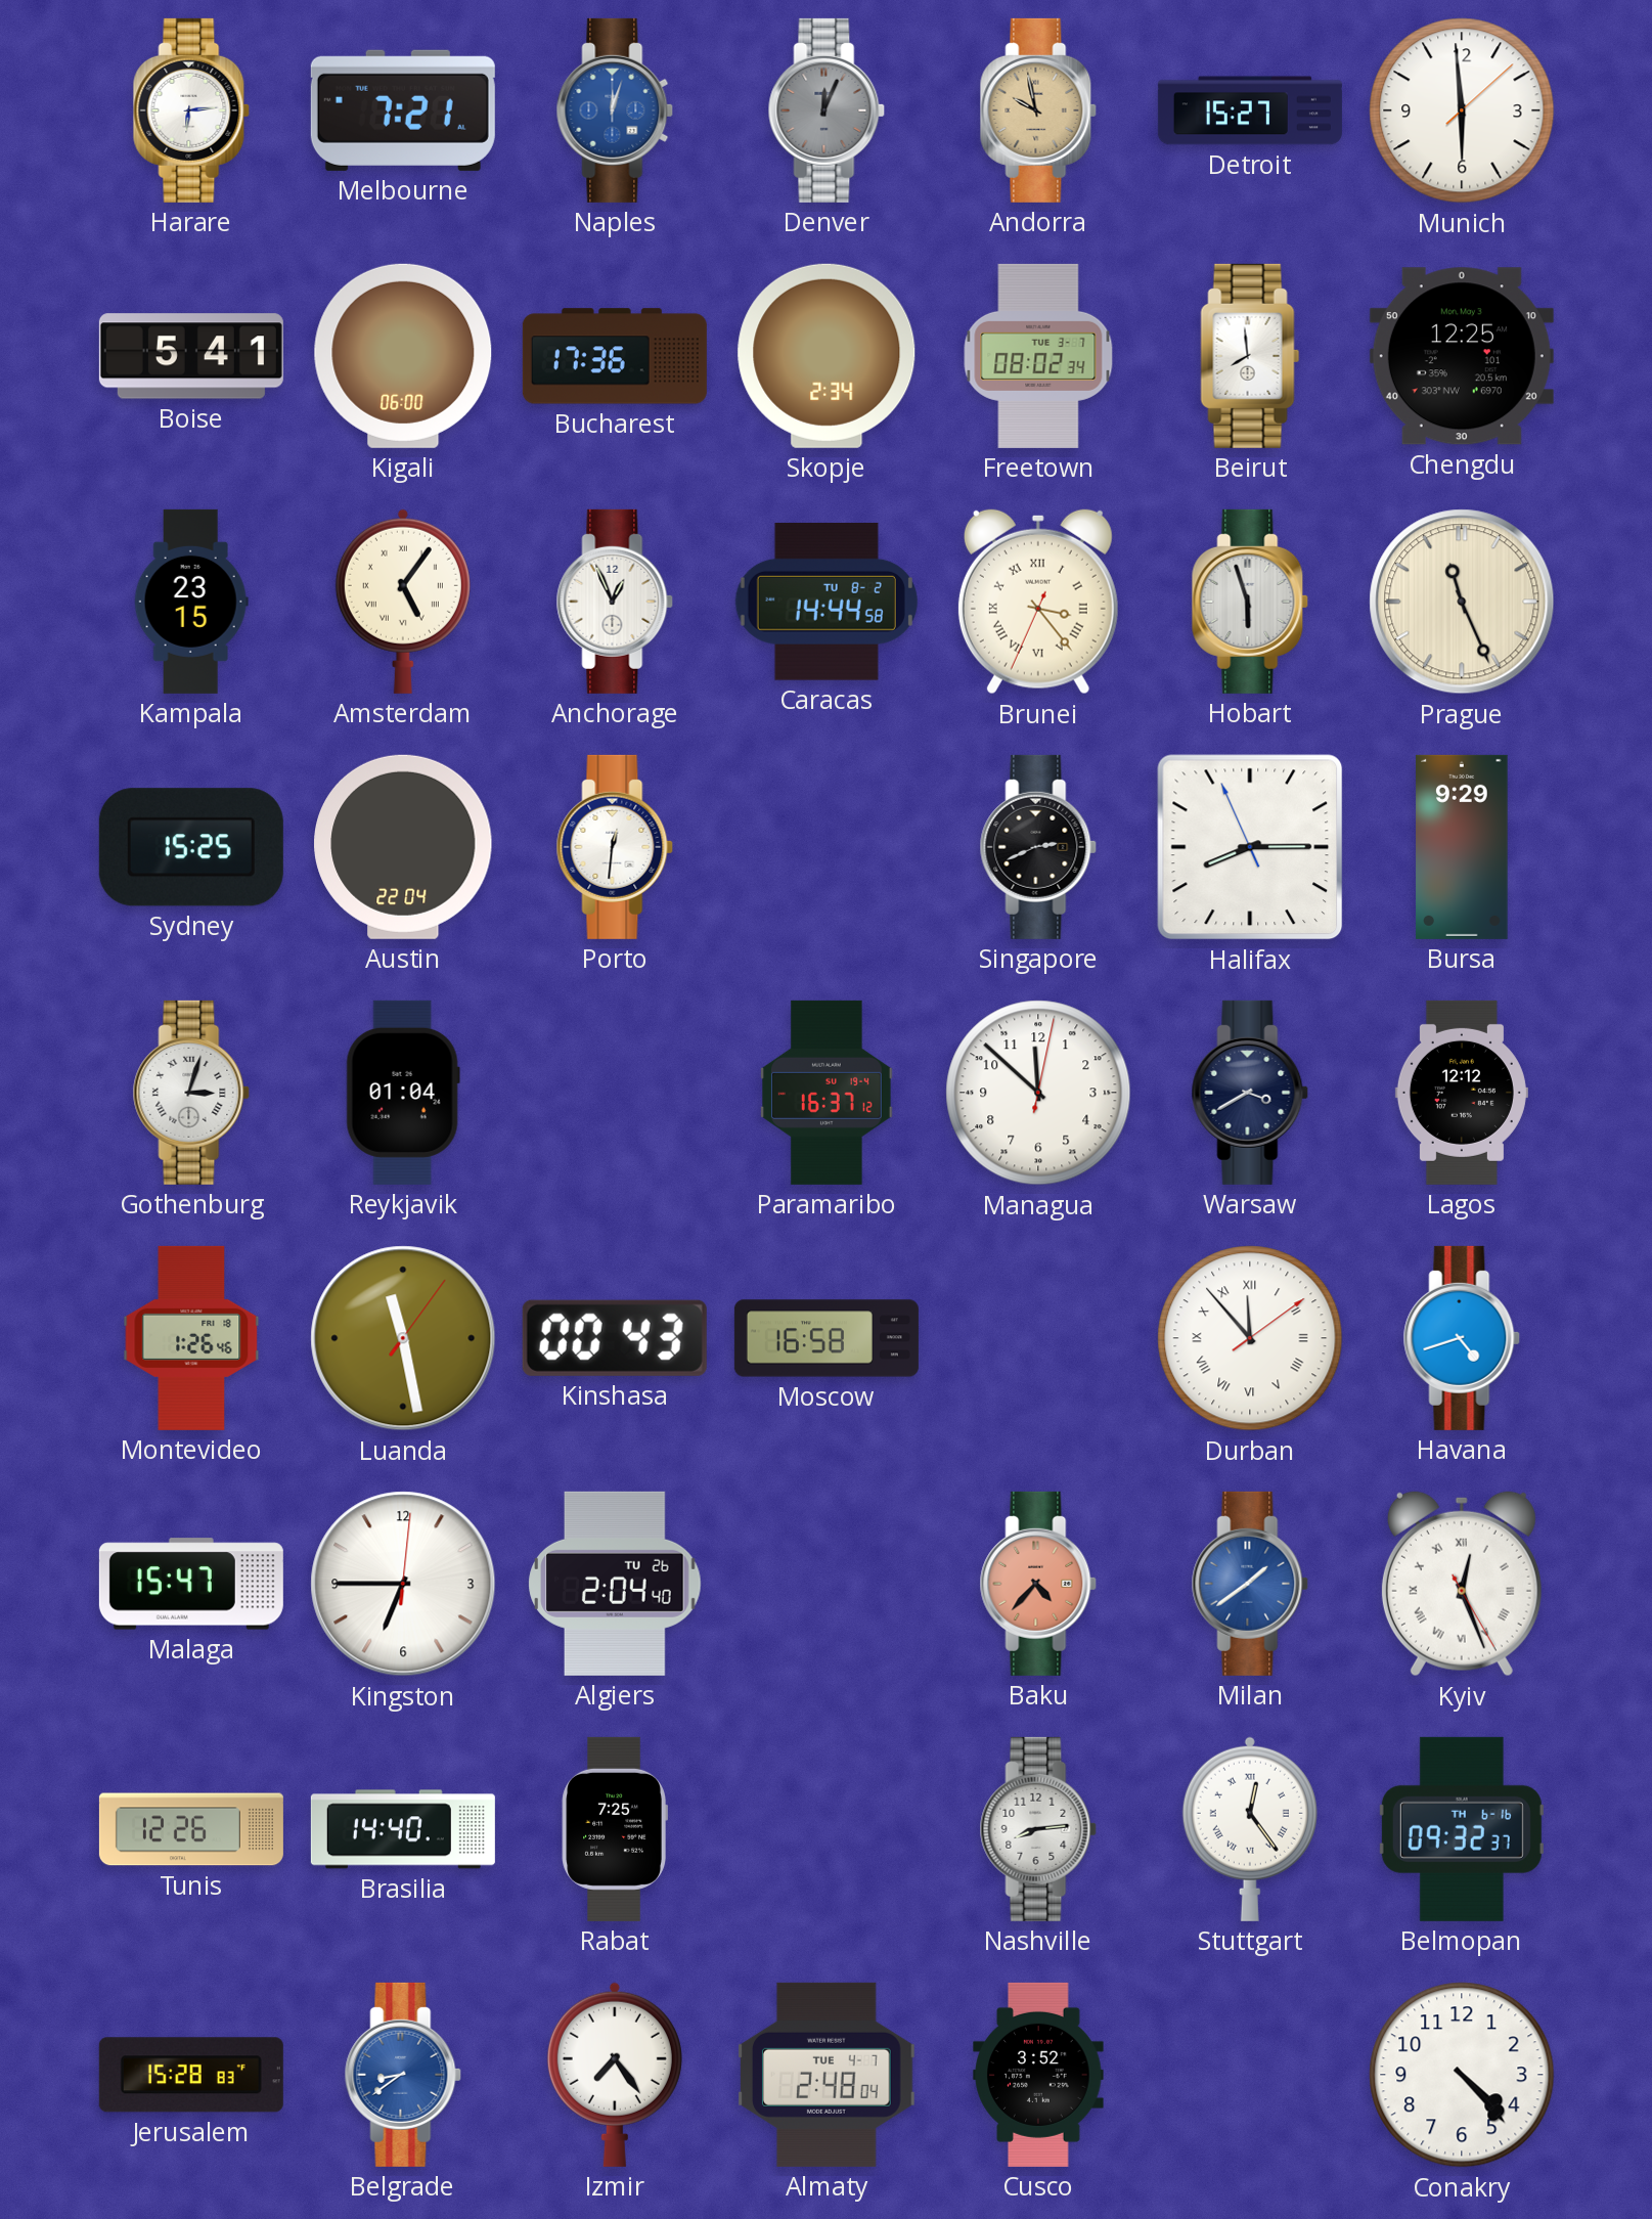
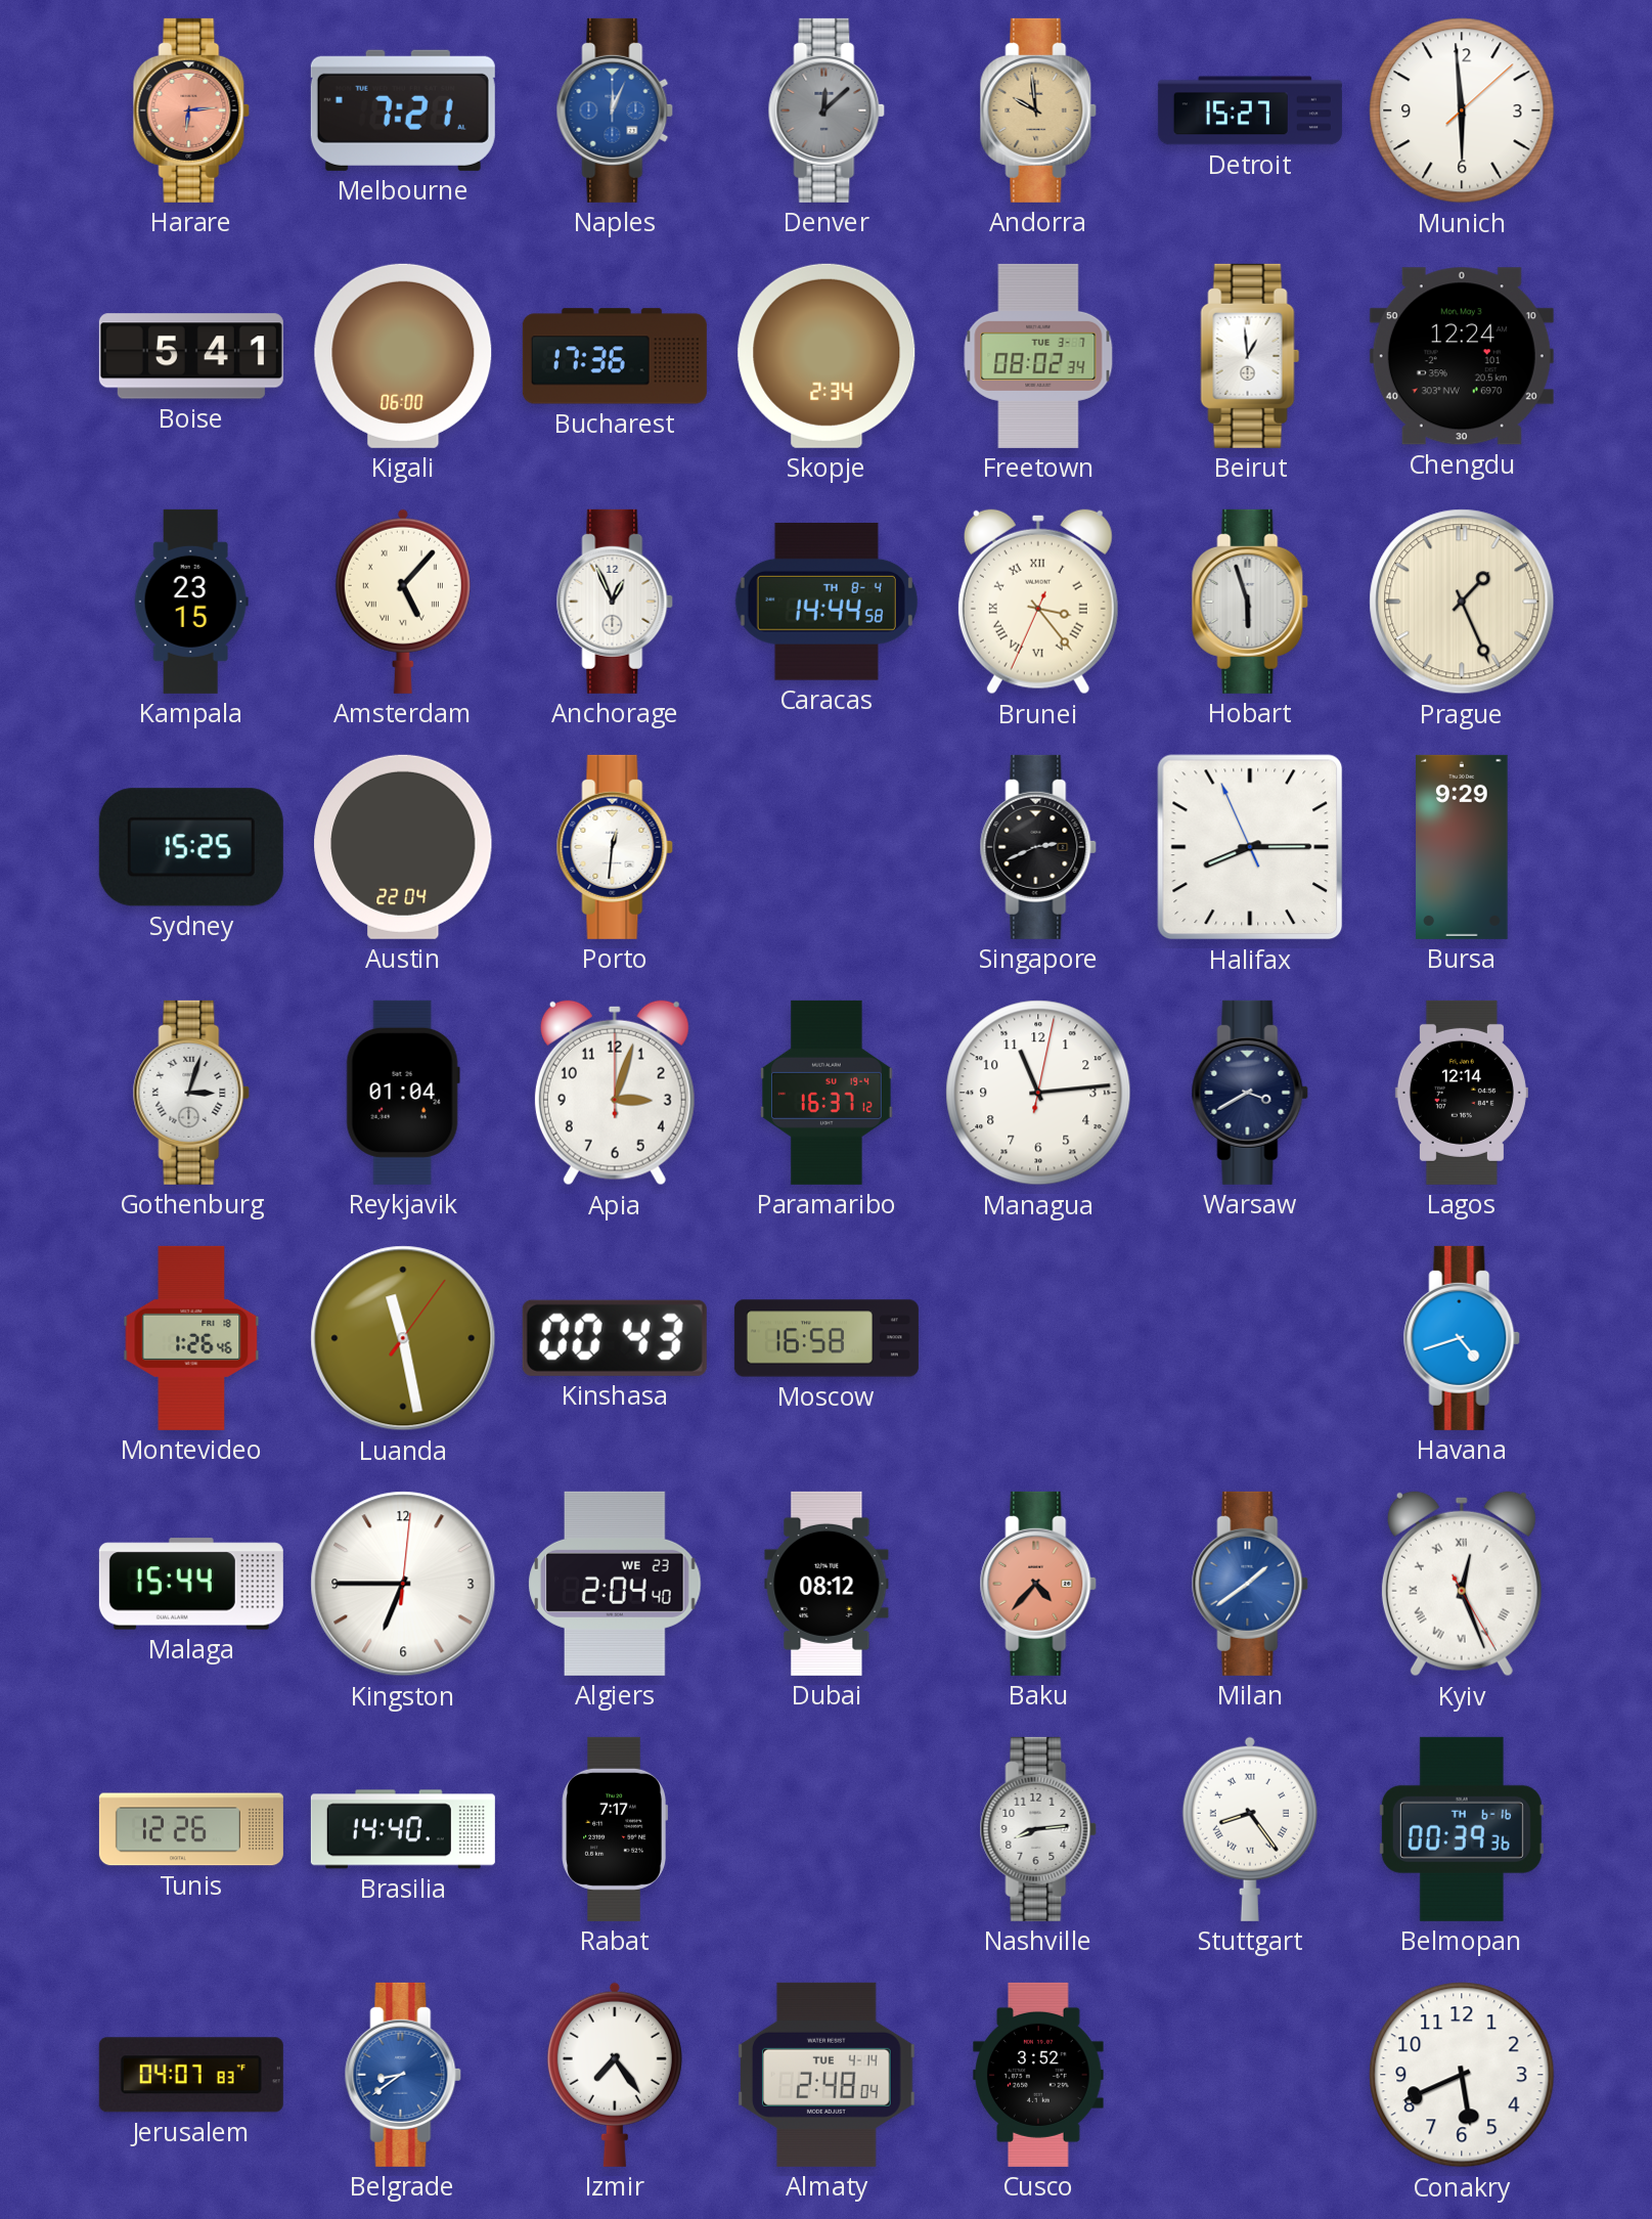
Harare dial: white -> salmon
Naples: 12:03 -> 12:04
Denver: 12:04 -> 12:08
Andorra: 9:58 -> 9:59
Beirut: 7:59 -> 12:59
Chengdu: 12:25 -> 12:24
Amsterdam: 5:06 -> 5:07
Caracas date: TU 8-2 -> TH 8-4
Prague: 11:26 -> 1:26
Apia: none -> 3:03
Managua: 11:52 -> 11:14
Lagos: 12:12 -> 12:14
Durban: 11:53 -> none
Malaga: 15:47 -> 15:44
Algiers date: TU 26 -> WE 23
Dubai: none -> 08:12
Rabat: 7:25 -> 7:17
Stuttgart: 12:24 -> 8:24
Belmopan: 09:32 -> 00:39
Jerusalem: 15:28 -> 04:07
Almaty date: TUE 4-7 -> TUE 4-14
Conakry: 4:23 -> 5:41
